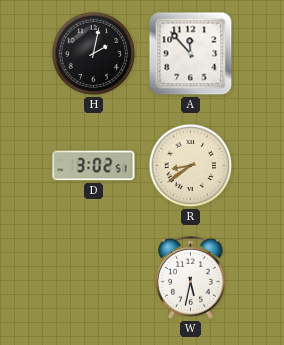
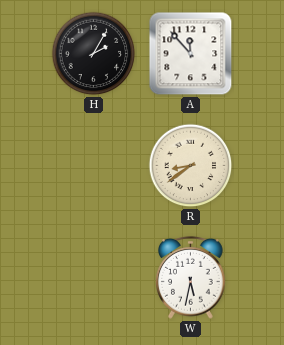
H: 2:02 -> 2:05
D: 3:02 -> none
